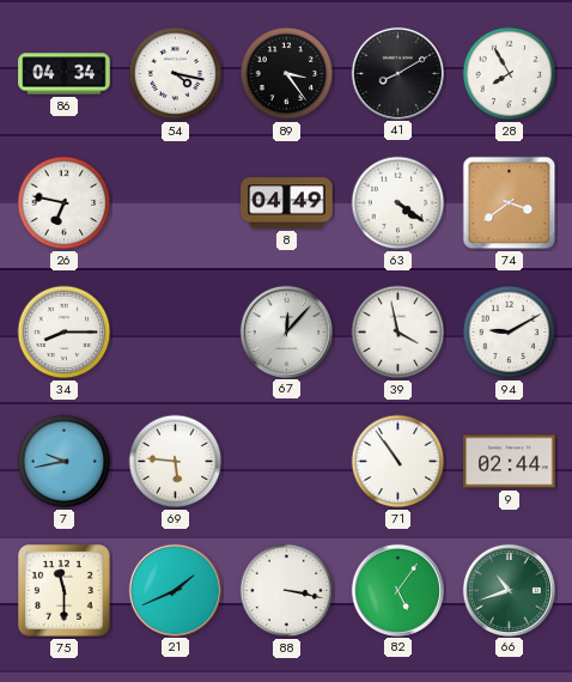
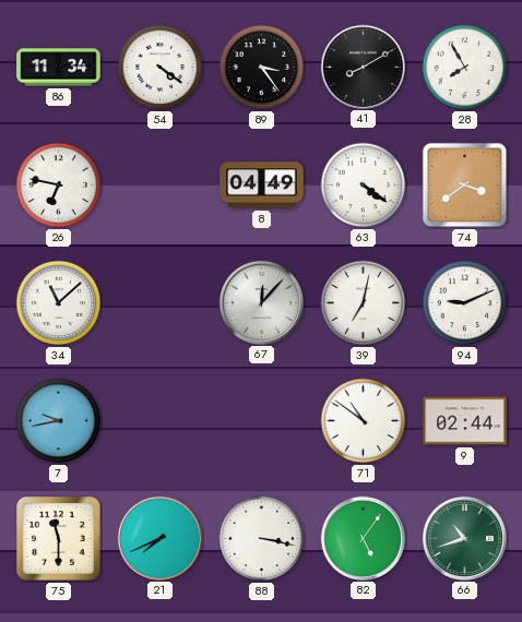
86: 04:34 -> 11:34
54: 4:17 -> 4:21
34: 8:15 -> 11:08
39: 3:58 -> 7:02
94: 9:10 -> 9:11
69: 5:46 -> none
71: 10:54 -> 10:51
21: 1:41 -> 7:41
